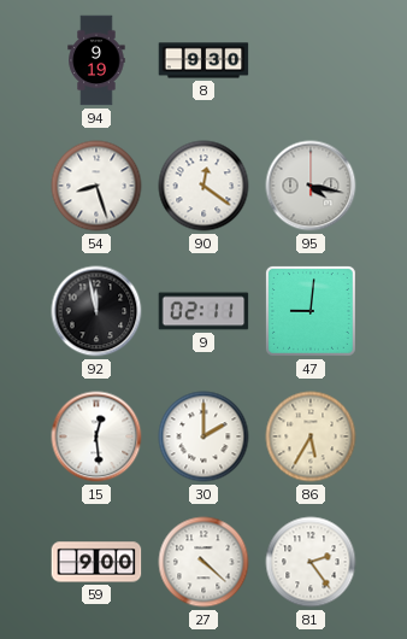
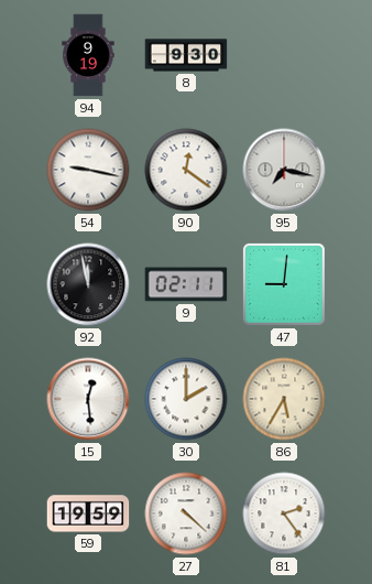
54: 8:27 -> 9:17
95: 4:17 -> 7:17
59: 9:00 -> 19:59
